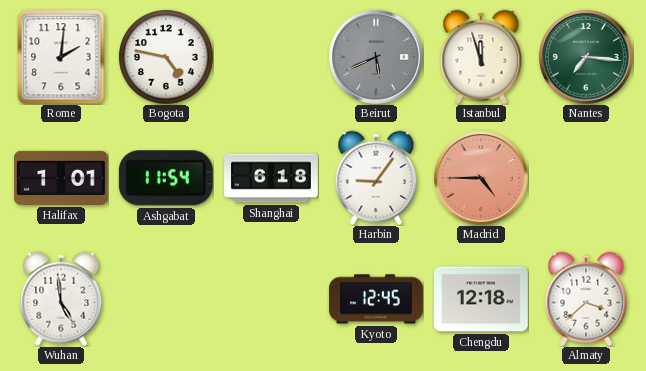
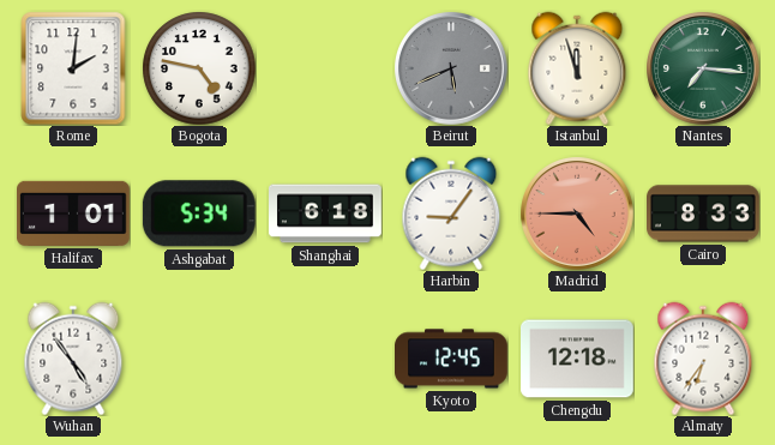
Ashgabat: 11:54 -> 5:34
Cairo: none -> 8:33
Wuhan: 4:59 -> 4:54
Almaty: 3:38 -> 6:36
